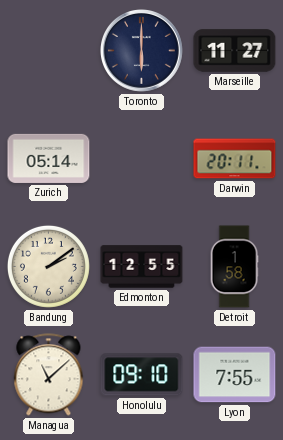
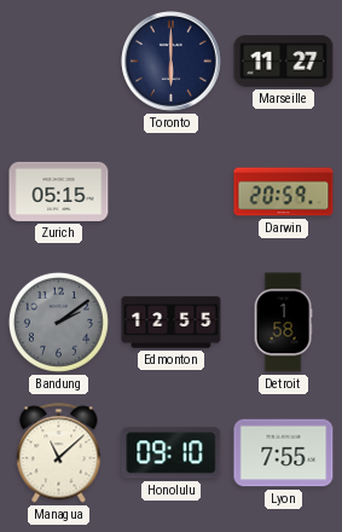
Zurich: 05:14 -> 05:15
Darwin: 20:11 -> 20:59
Bandung dial: cream -> grey
